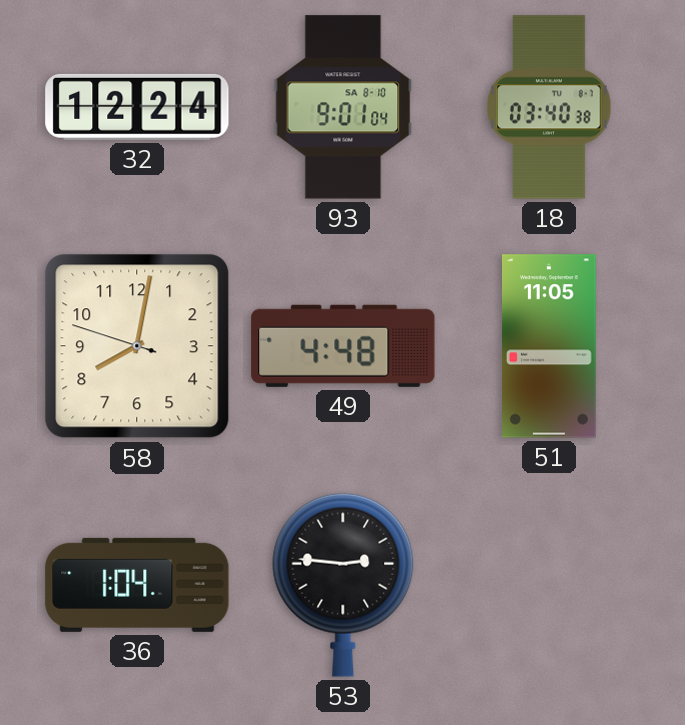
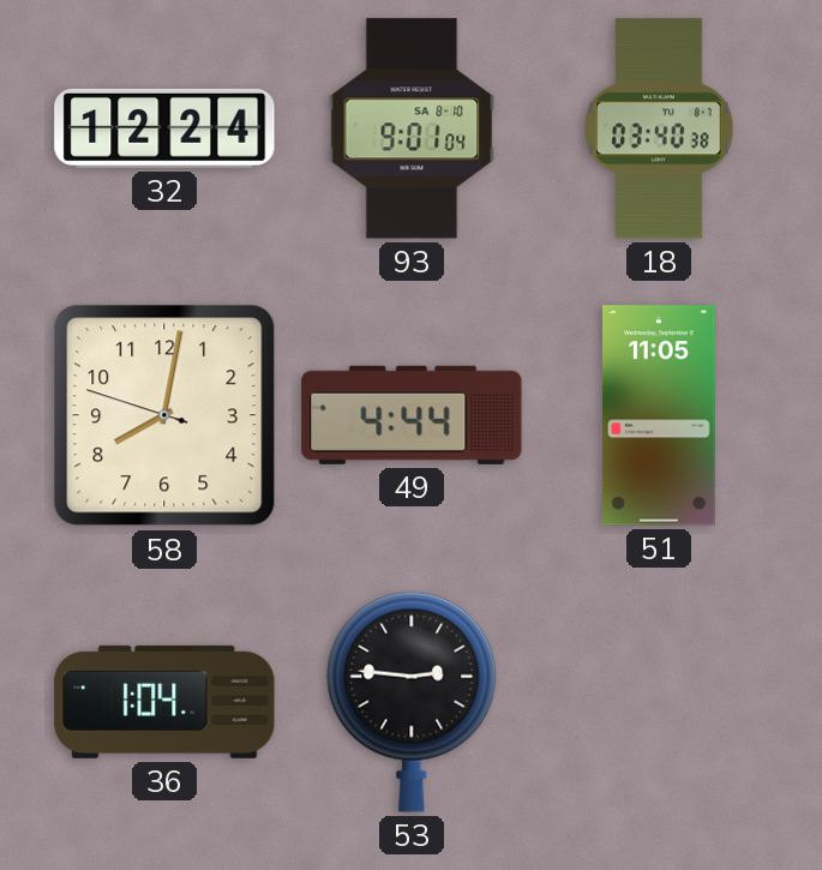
49: 4:48 -> 4:44
